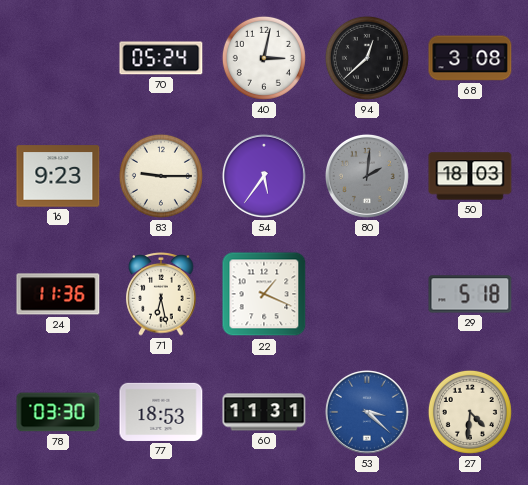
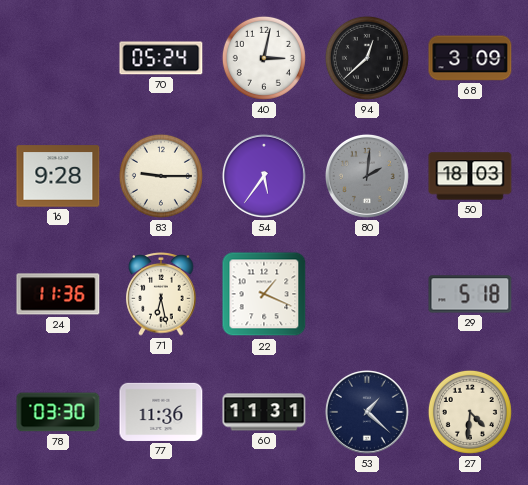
68: 3:08 -> 3:09
16: 9:23 -> 9:28
77: 18:53 -> 11:36
53: 3:22 -> 1:22
53 dial: blue -> navy
